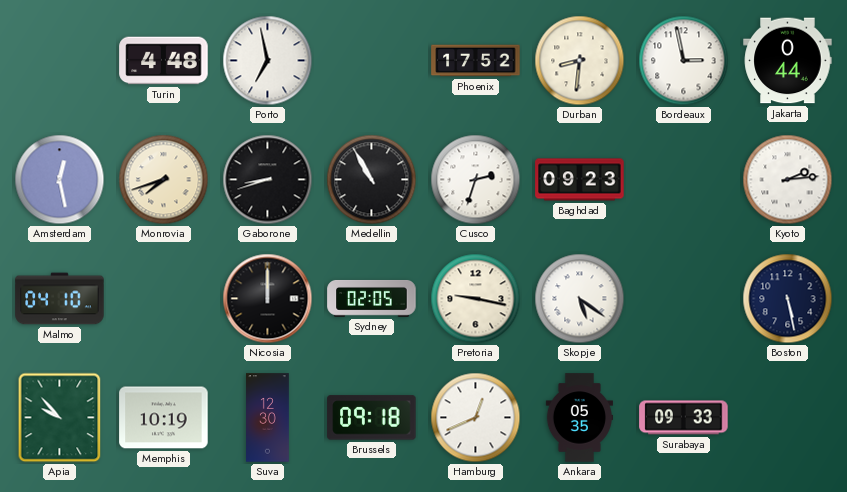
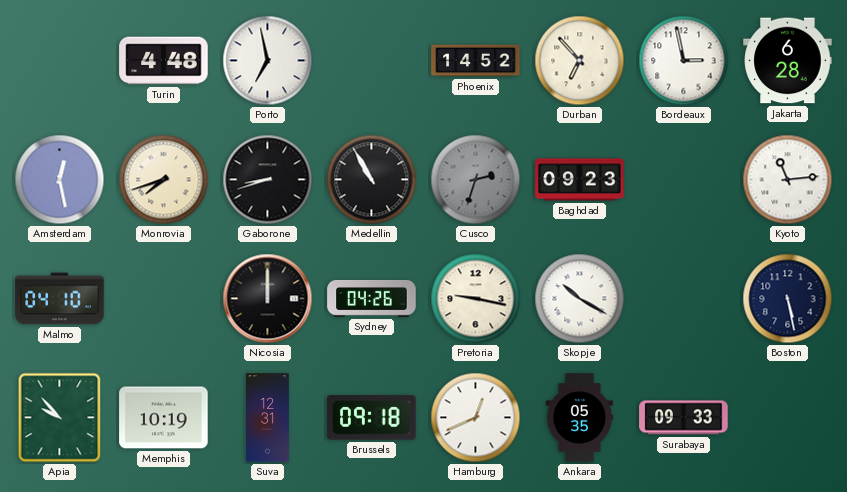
Phoenix: 17:52 -> 14:52
Durban: 8:31 -> 6:53
Jakarta: 0:44 -> 6:28
Cusco dial: white -> grey
Kyoto: 2:14 -> 11:14
Sydney: 02:05 -> 04:26
Skopje: 5:21 -> 10:20
Suva: 12:30 -> 12:31
